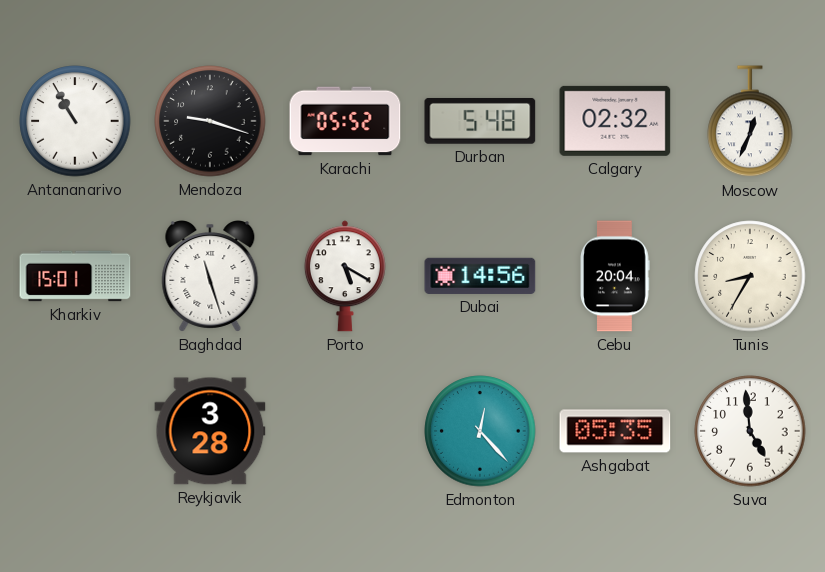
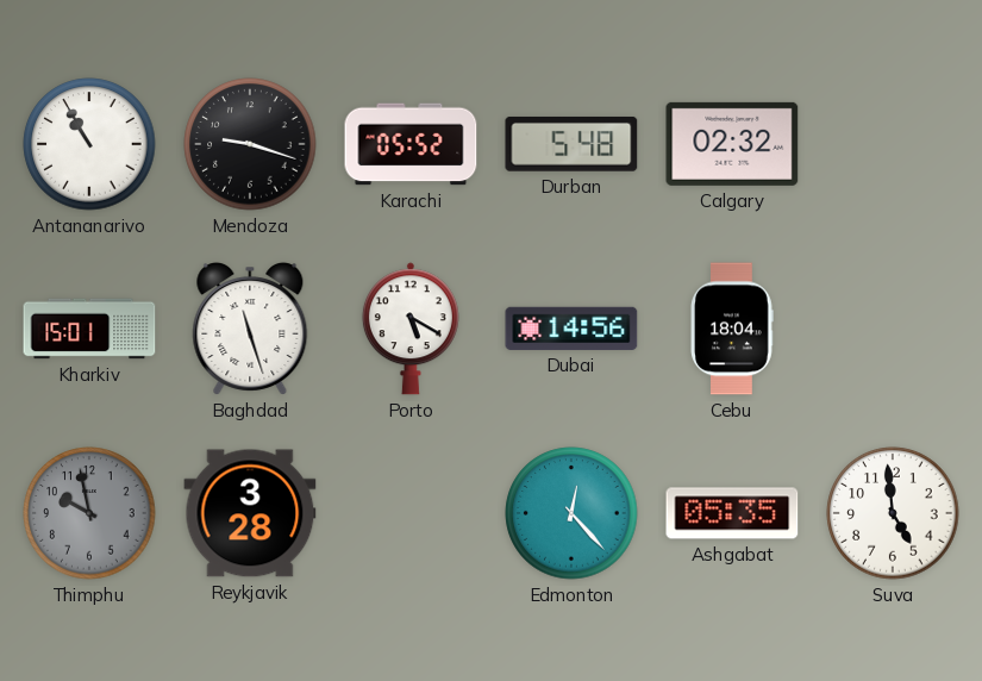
Moscow: 12:34 -> none
Cebu: 20:04 -> 18:04
Tunis: 8:35 -> none
Thimphu: none -> 9:58
